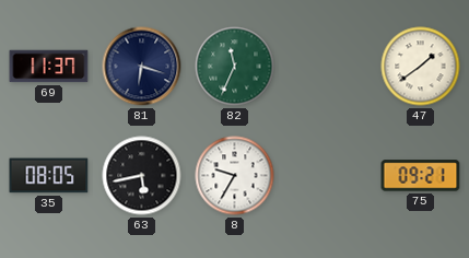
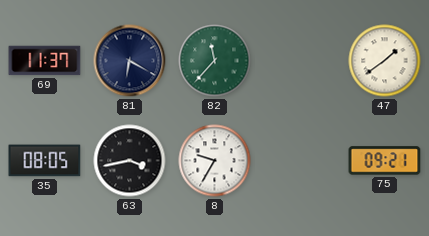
81: 6:18 -> 6:20
82: 11:34 -> 11:37
63: 5:43 -> 3:43
